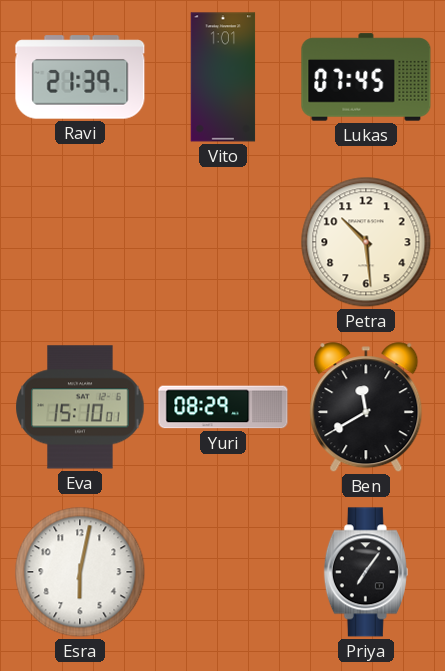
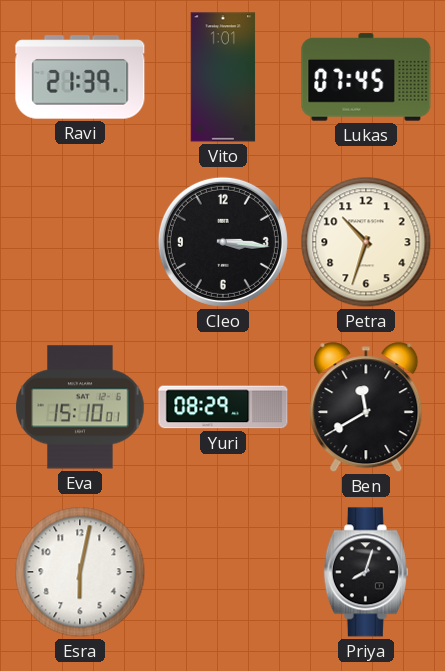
Cleo: none -> 3:16
Petra: 10:29 -> 10:33
Priya: 7:06 -> 8:03
